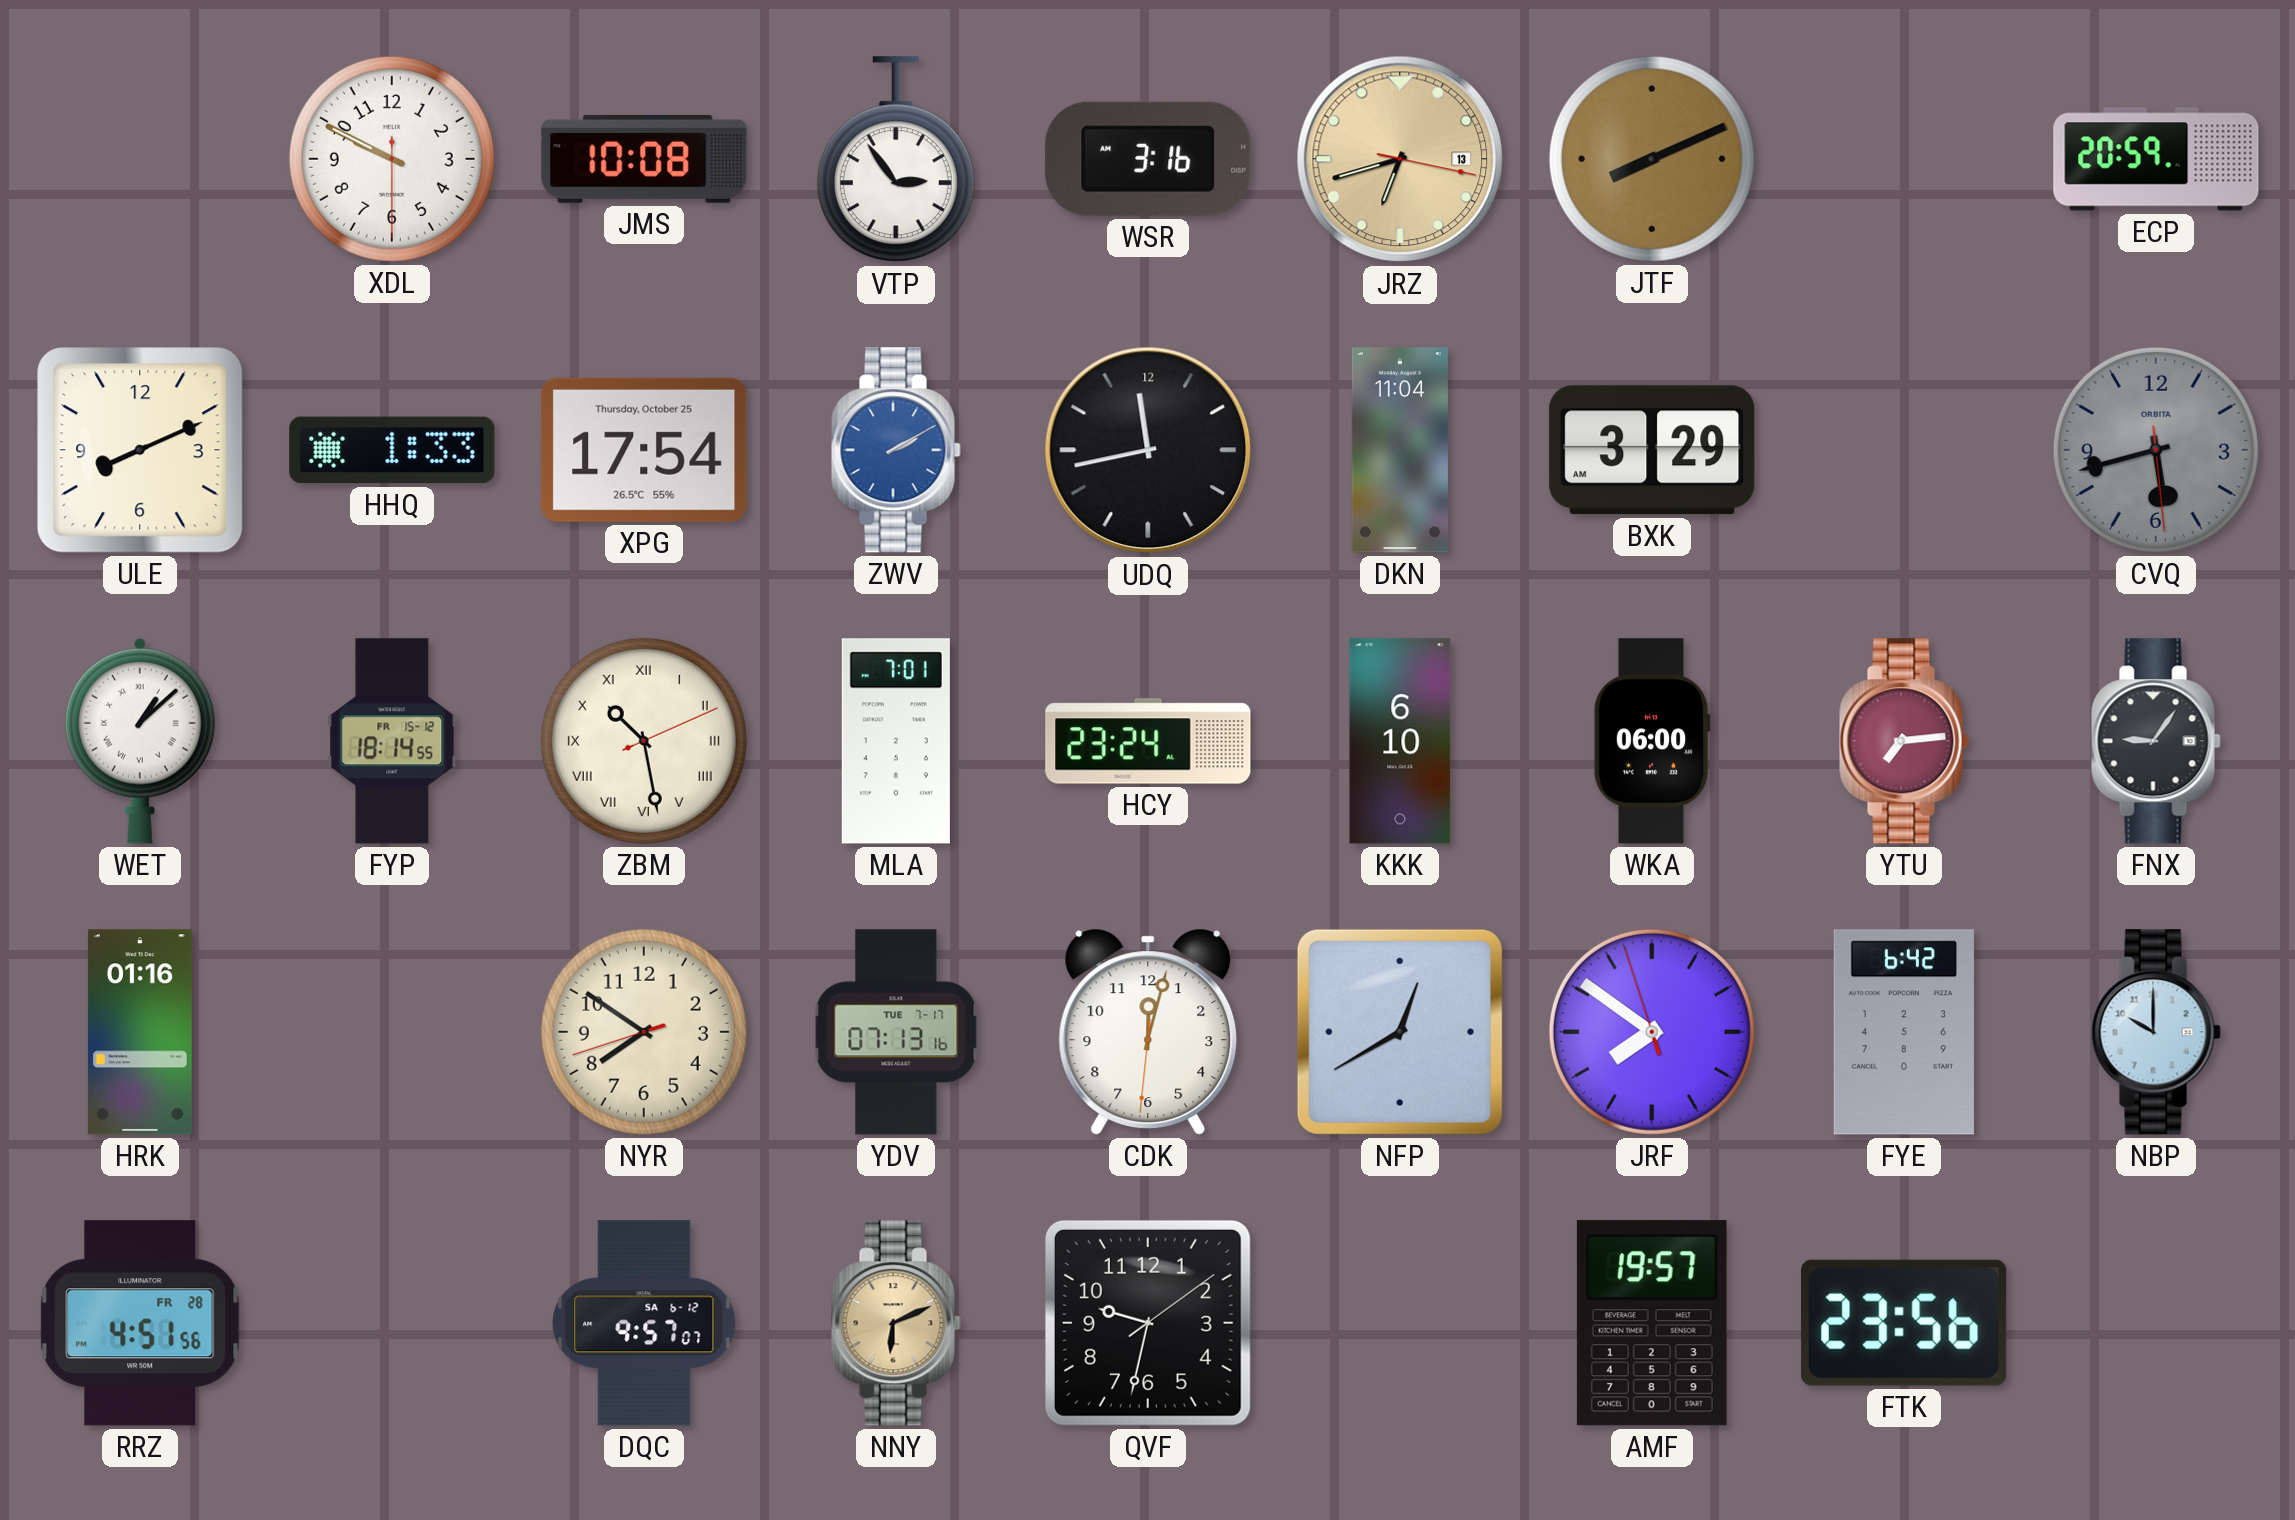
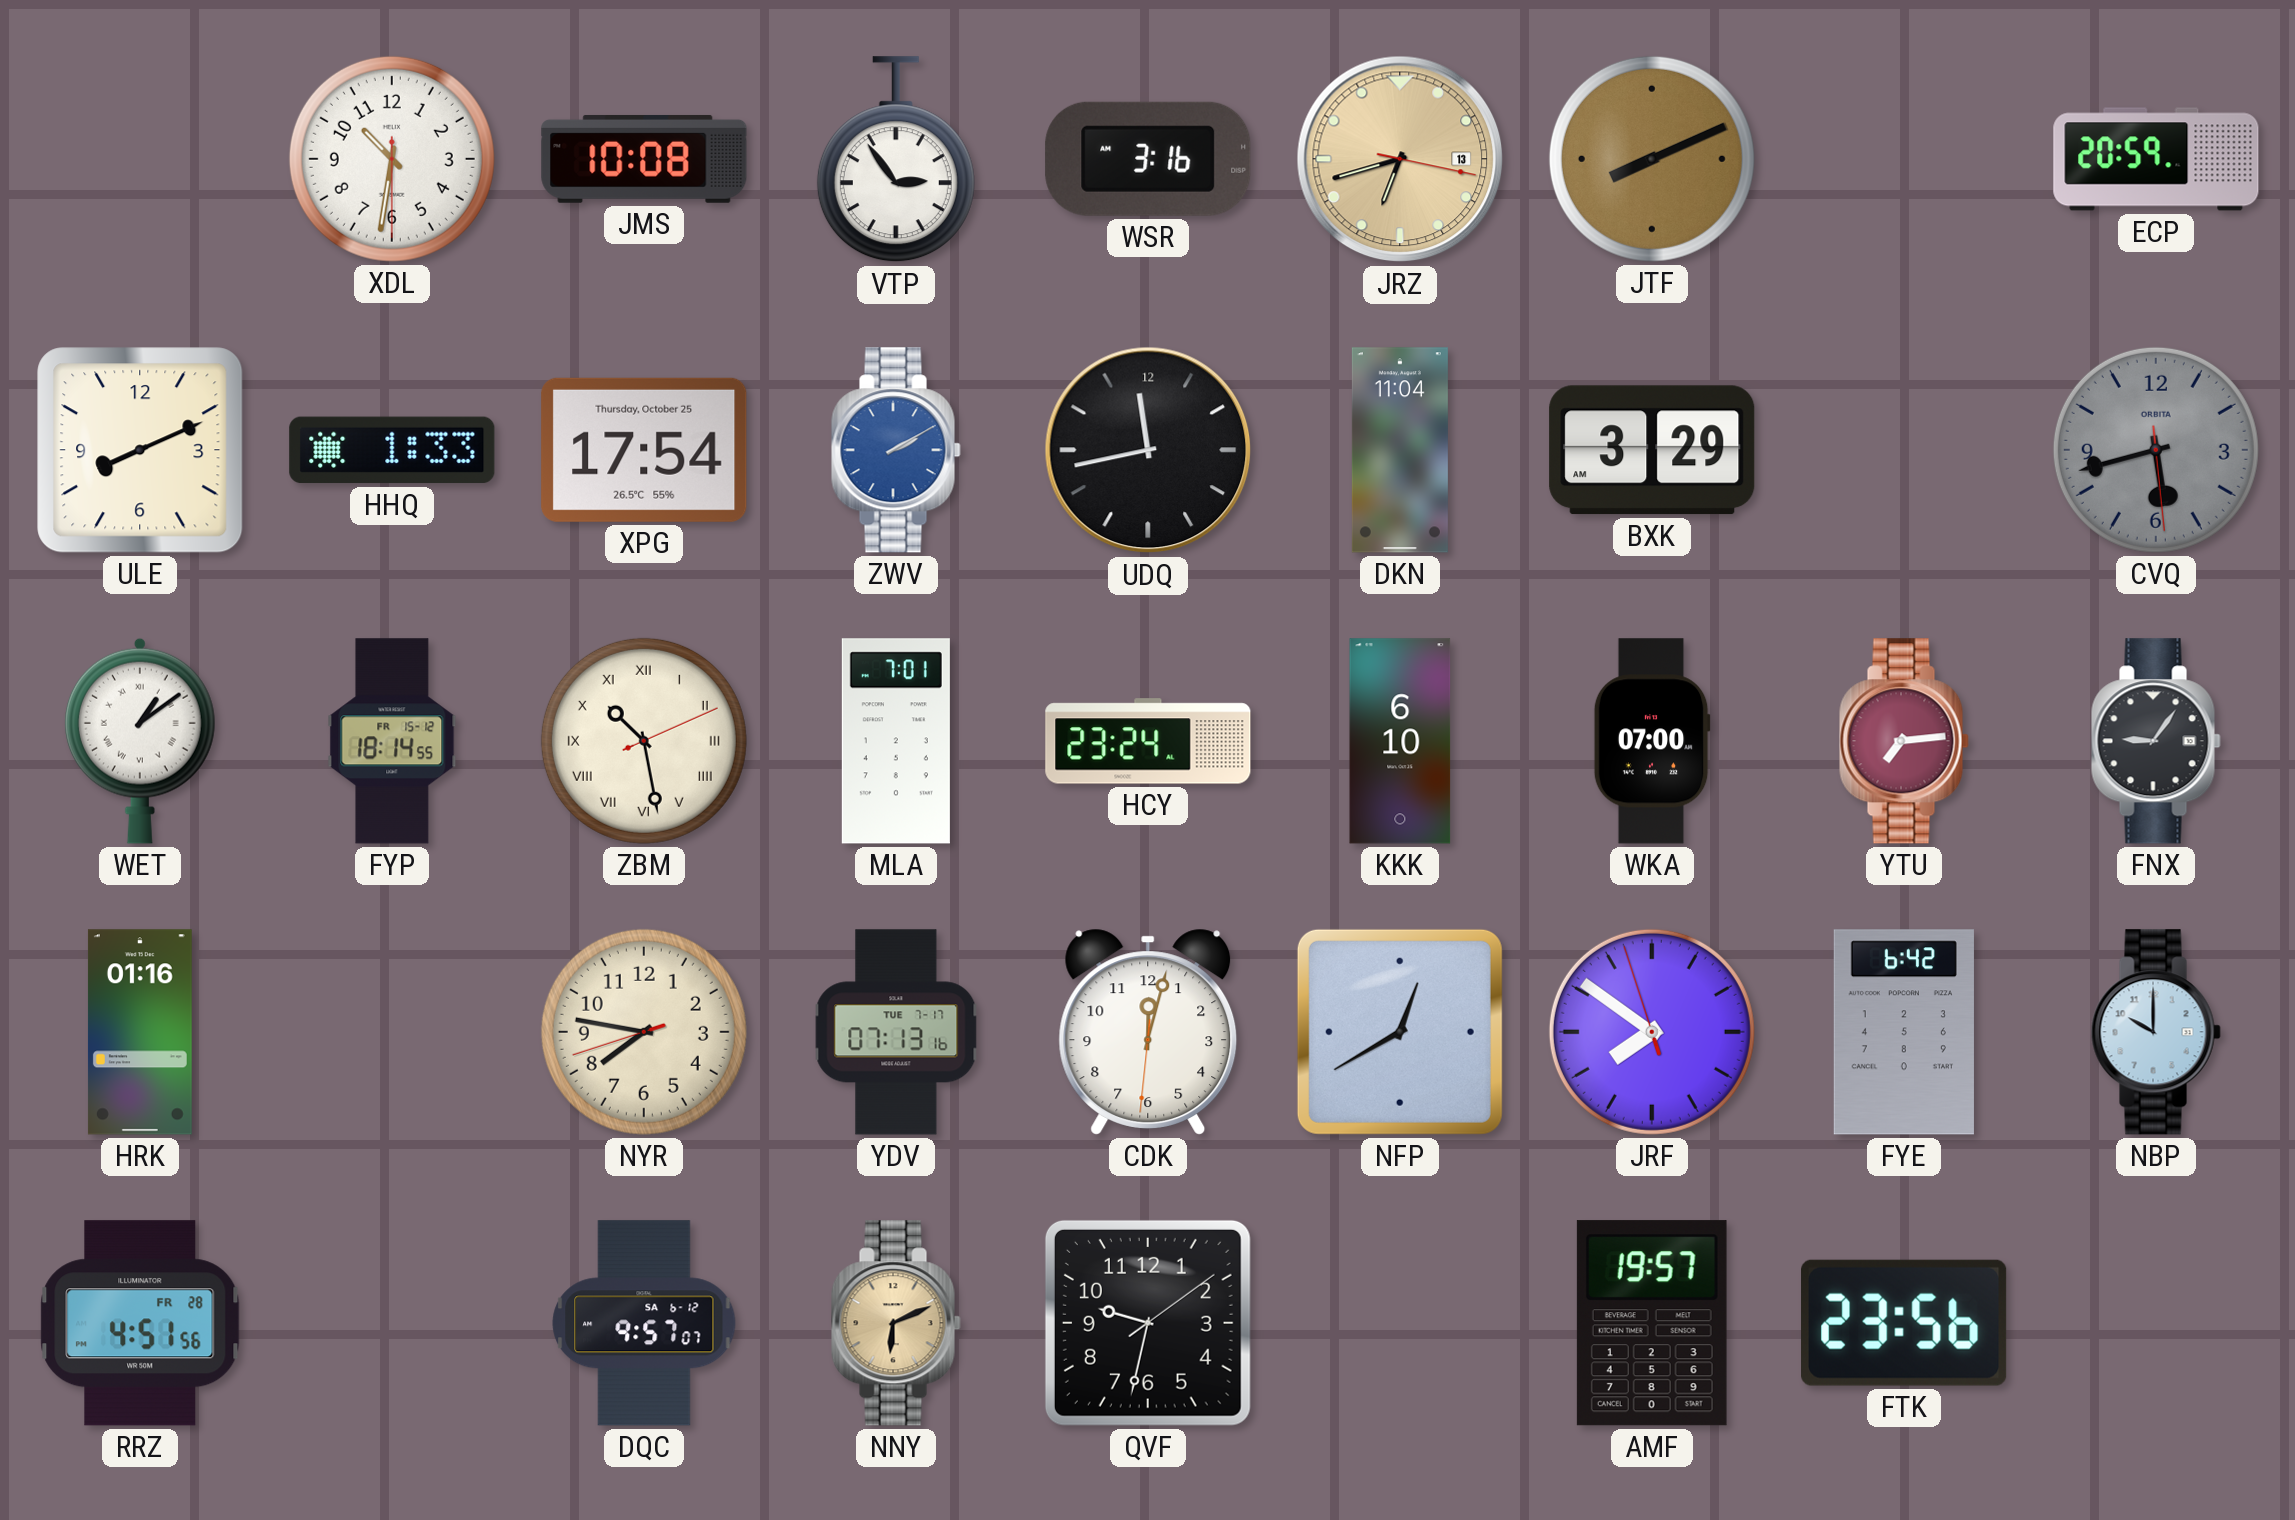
XDL: 9:49 -> 10:31
WET: 1:08 -> 1:09
WKA: 06:00 -> 07:00
NYR: 7:50 -> 7:46
